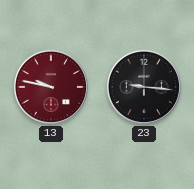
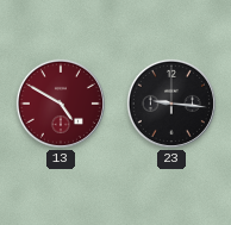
13: 9:47 -> 4:50
